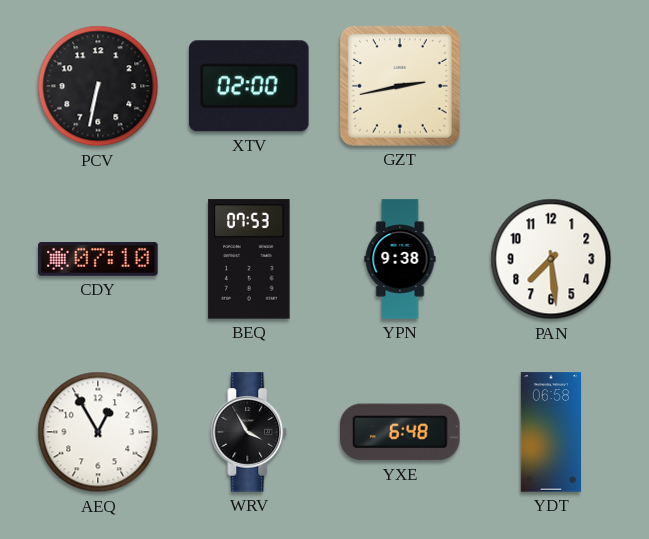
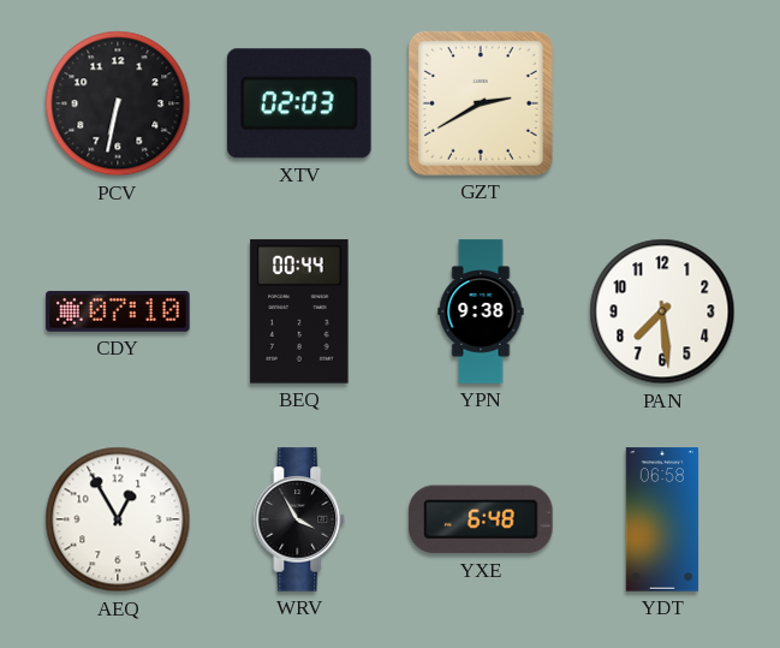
XTV: 02:00 -> 02:03
GZT: 2:43 -> 2:40
BEQ: 07:53 -> 00:44
